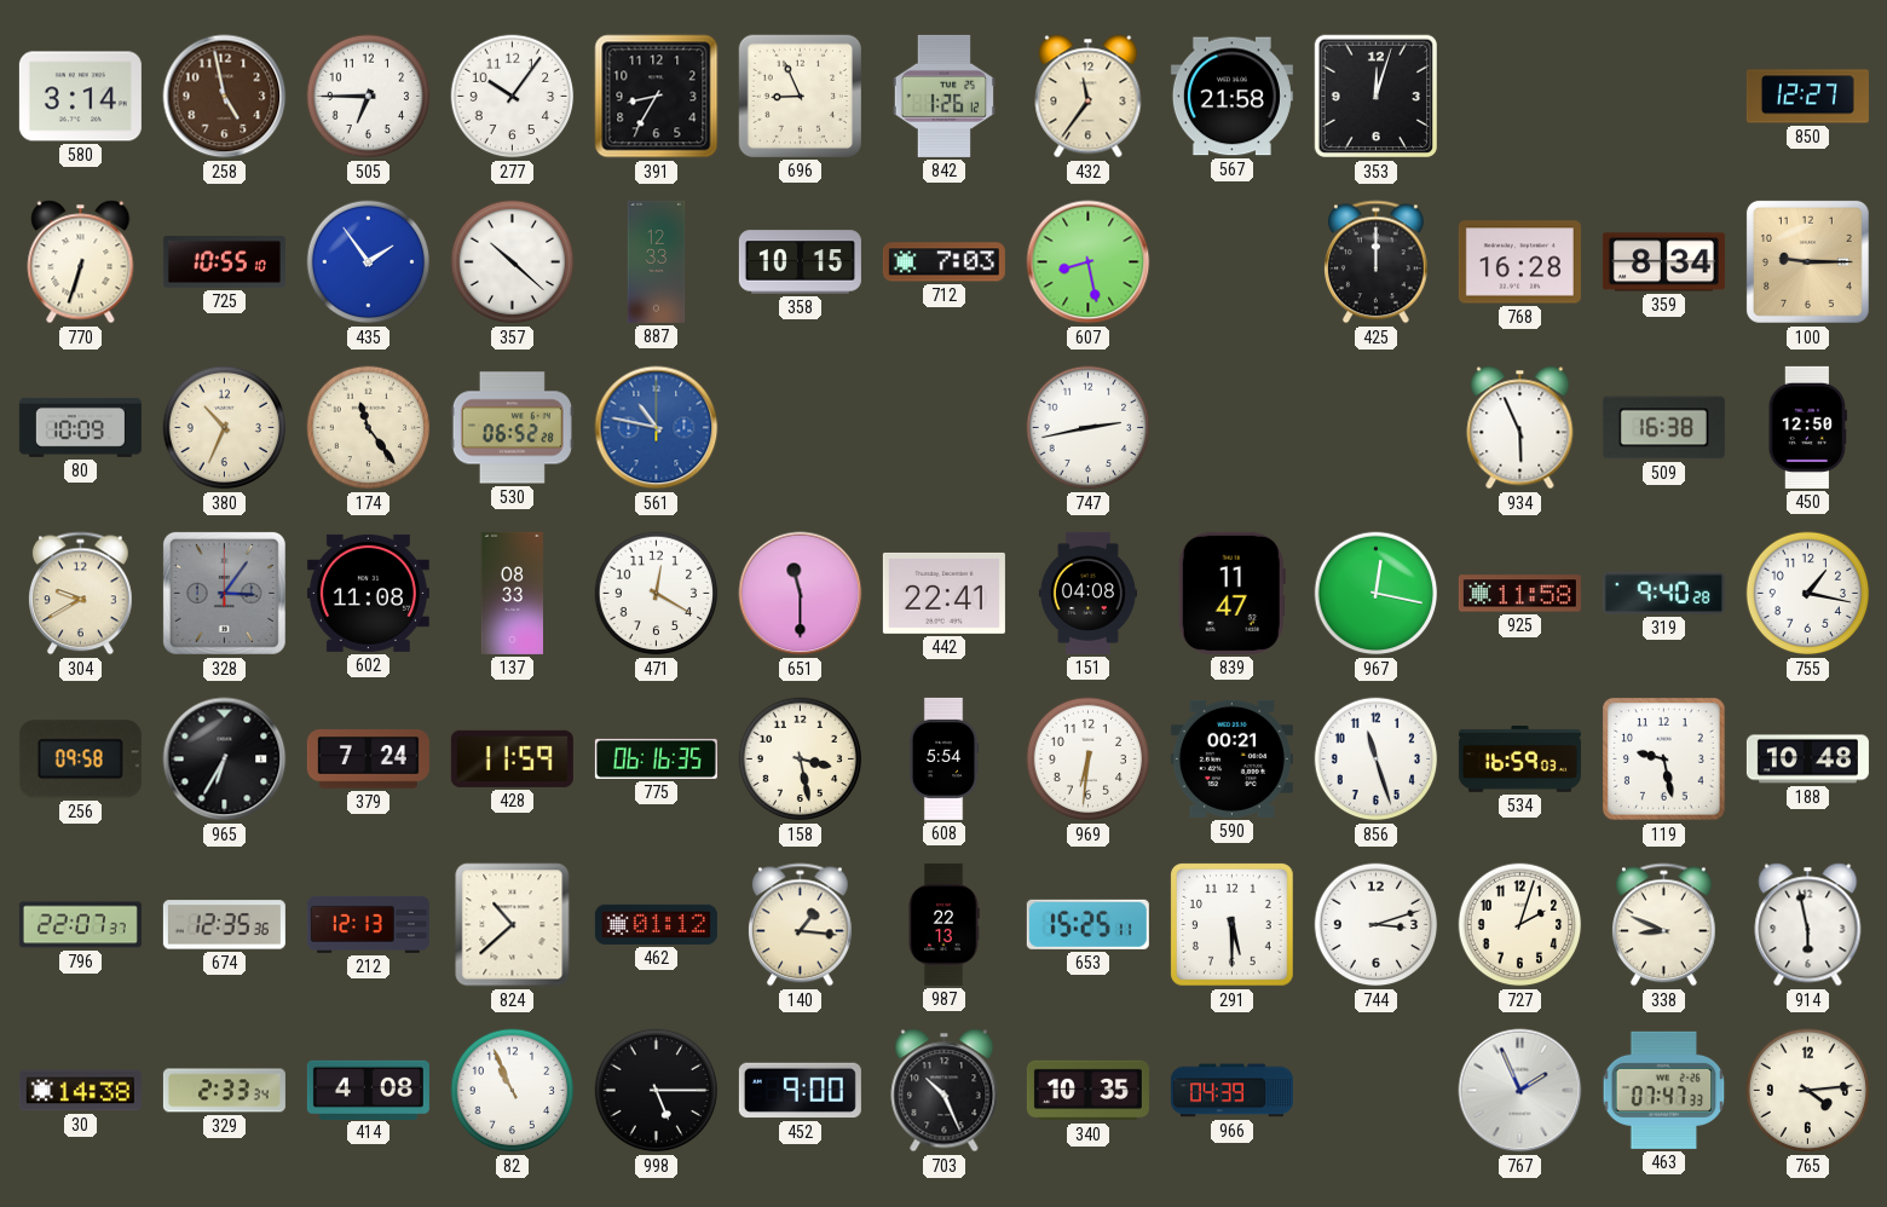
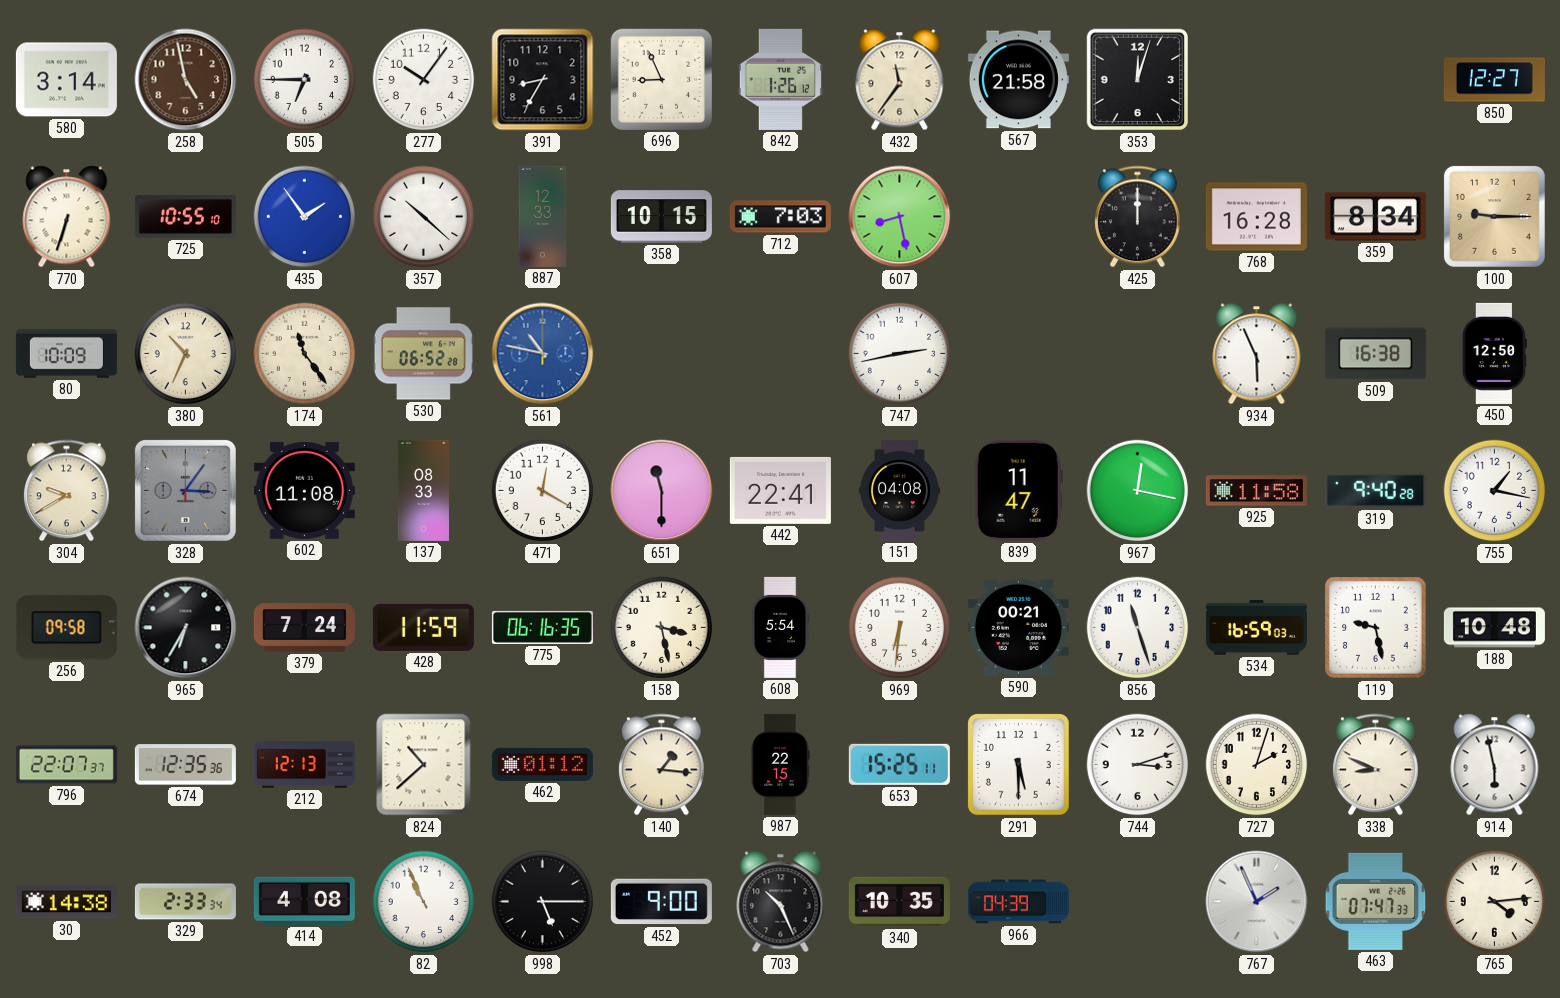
987: 22:13 -> 22:15
